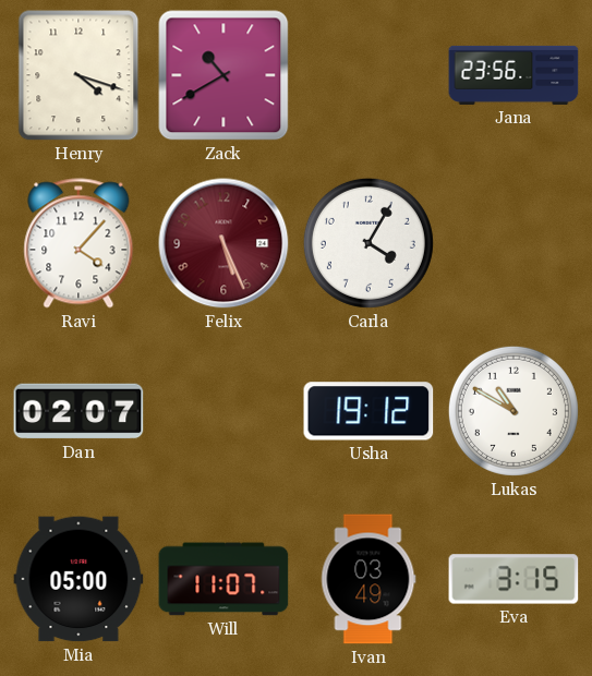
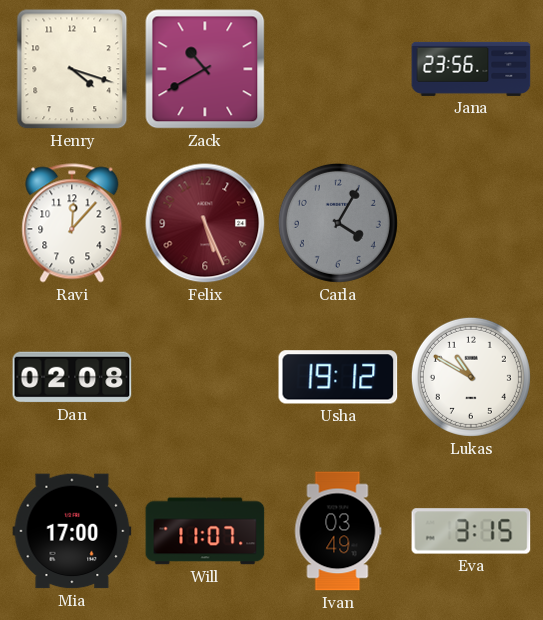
Ravi: 4:07 -> 12:07
Carla dial: white -> grey
Dan: 02:07 -> 02:08
Mia: 05:00 -> 17:00
